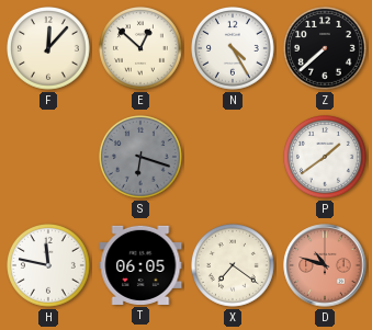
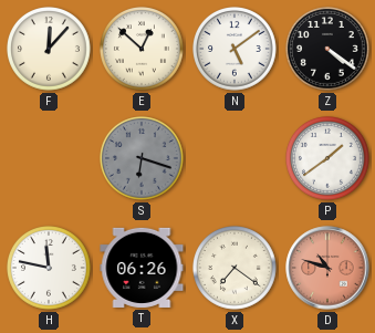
N: 4:25 -> 5:09
Z: 7:38 -> 4:21
T: 06:05 -> 06:26
